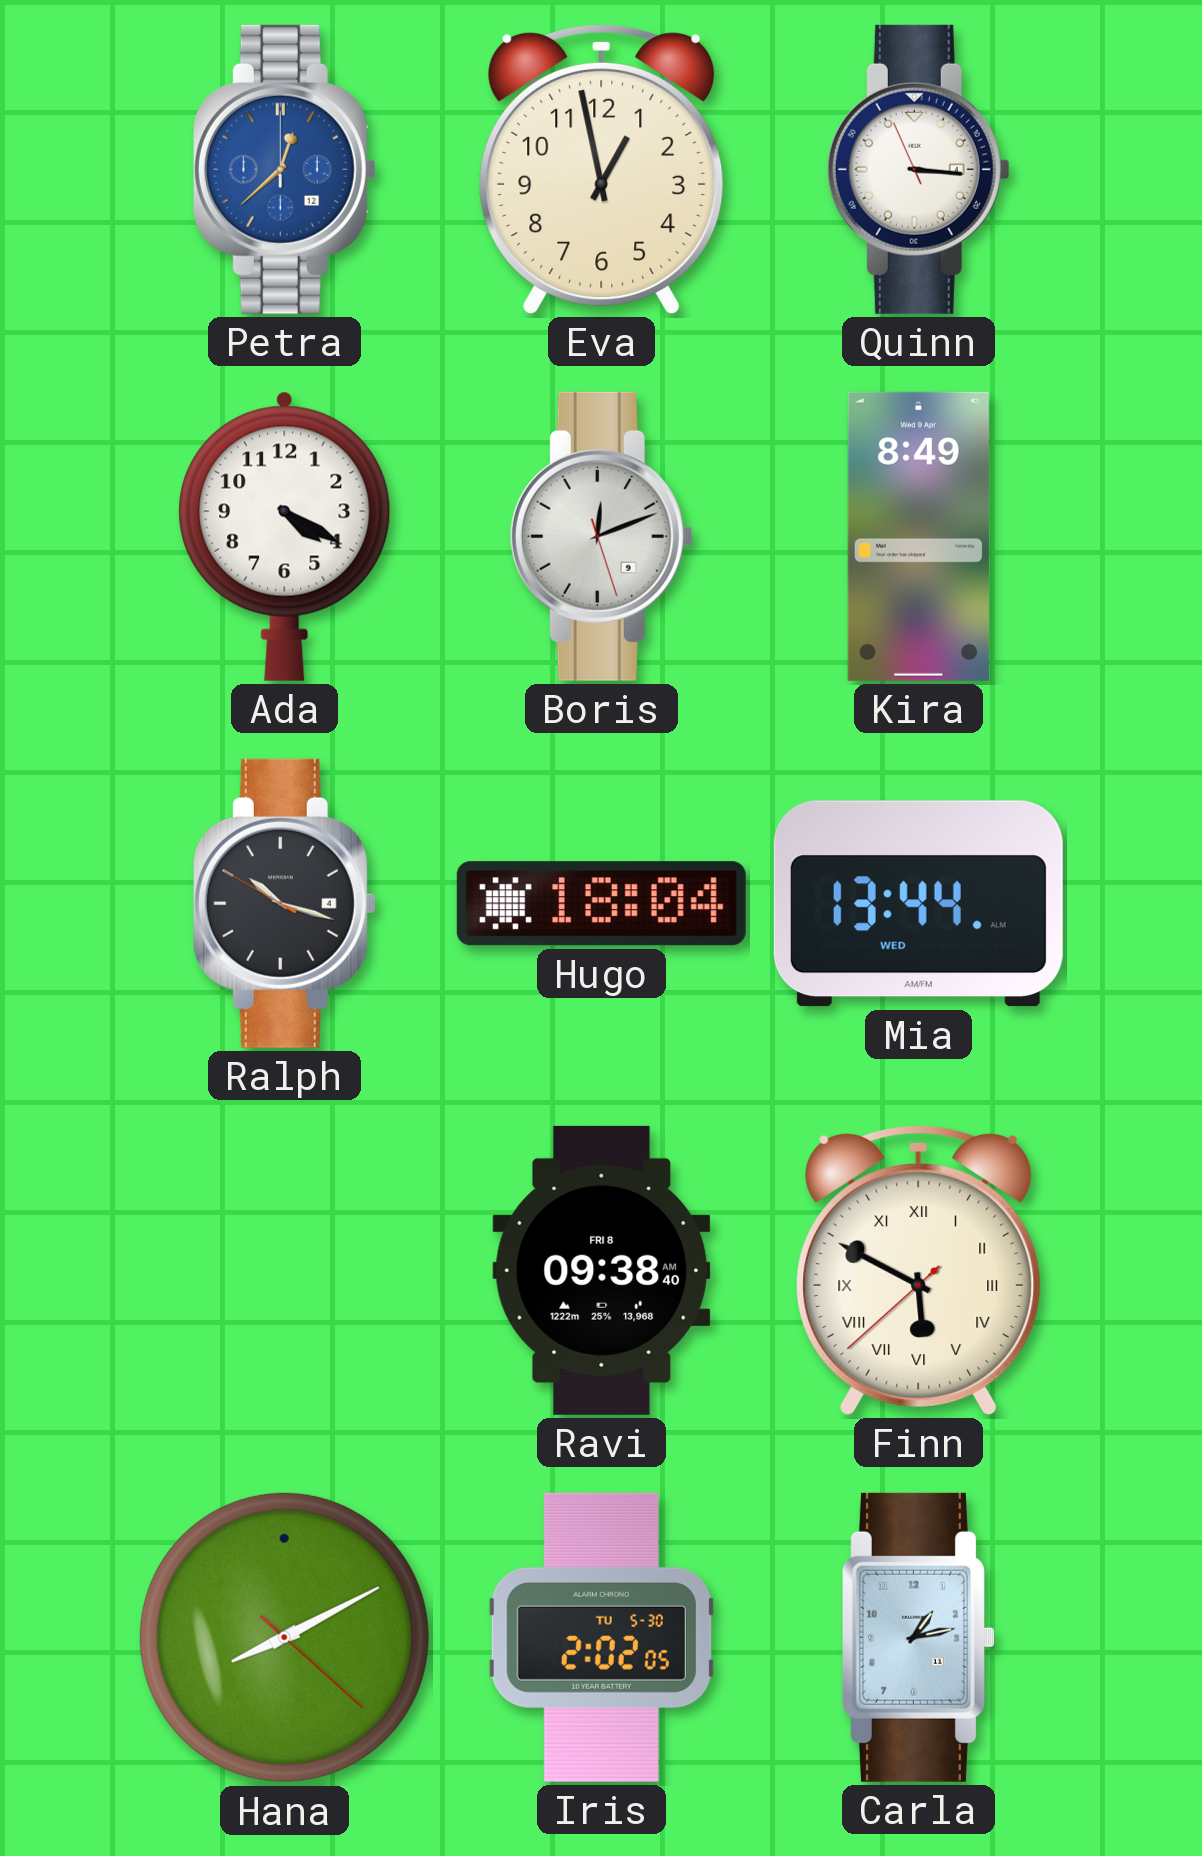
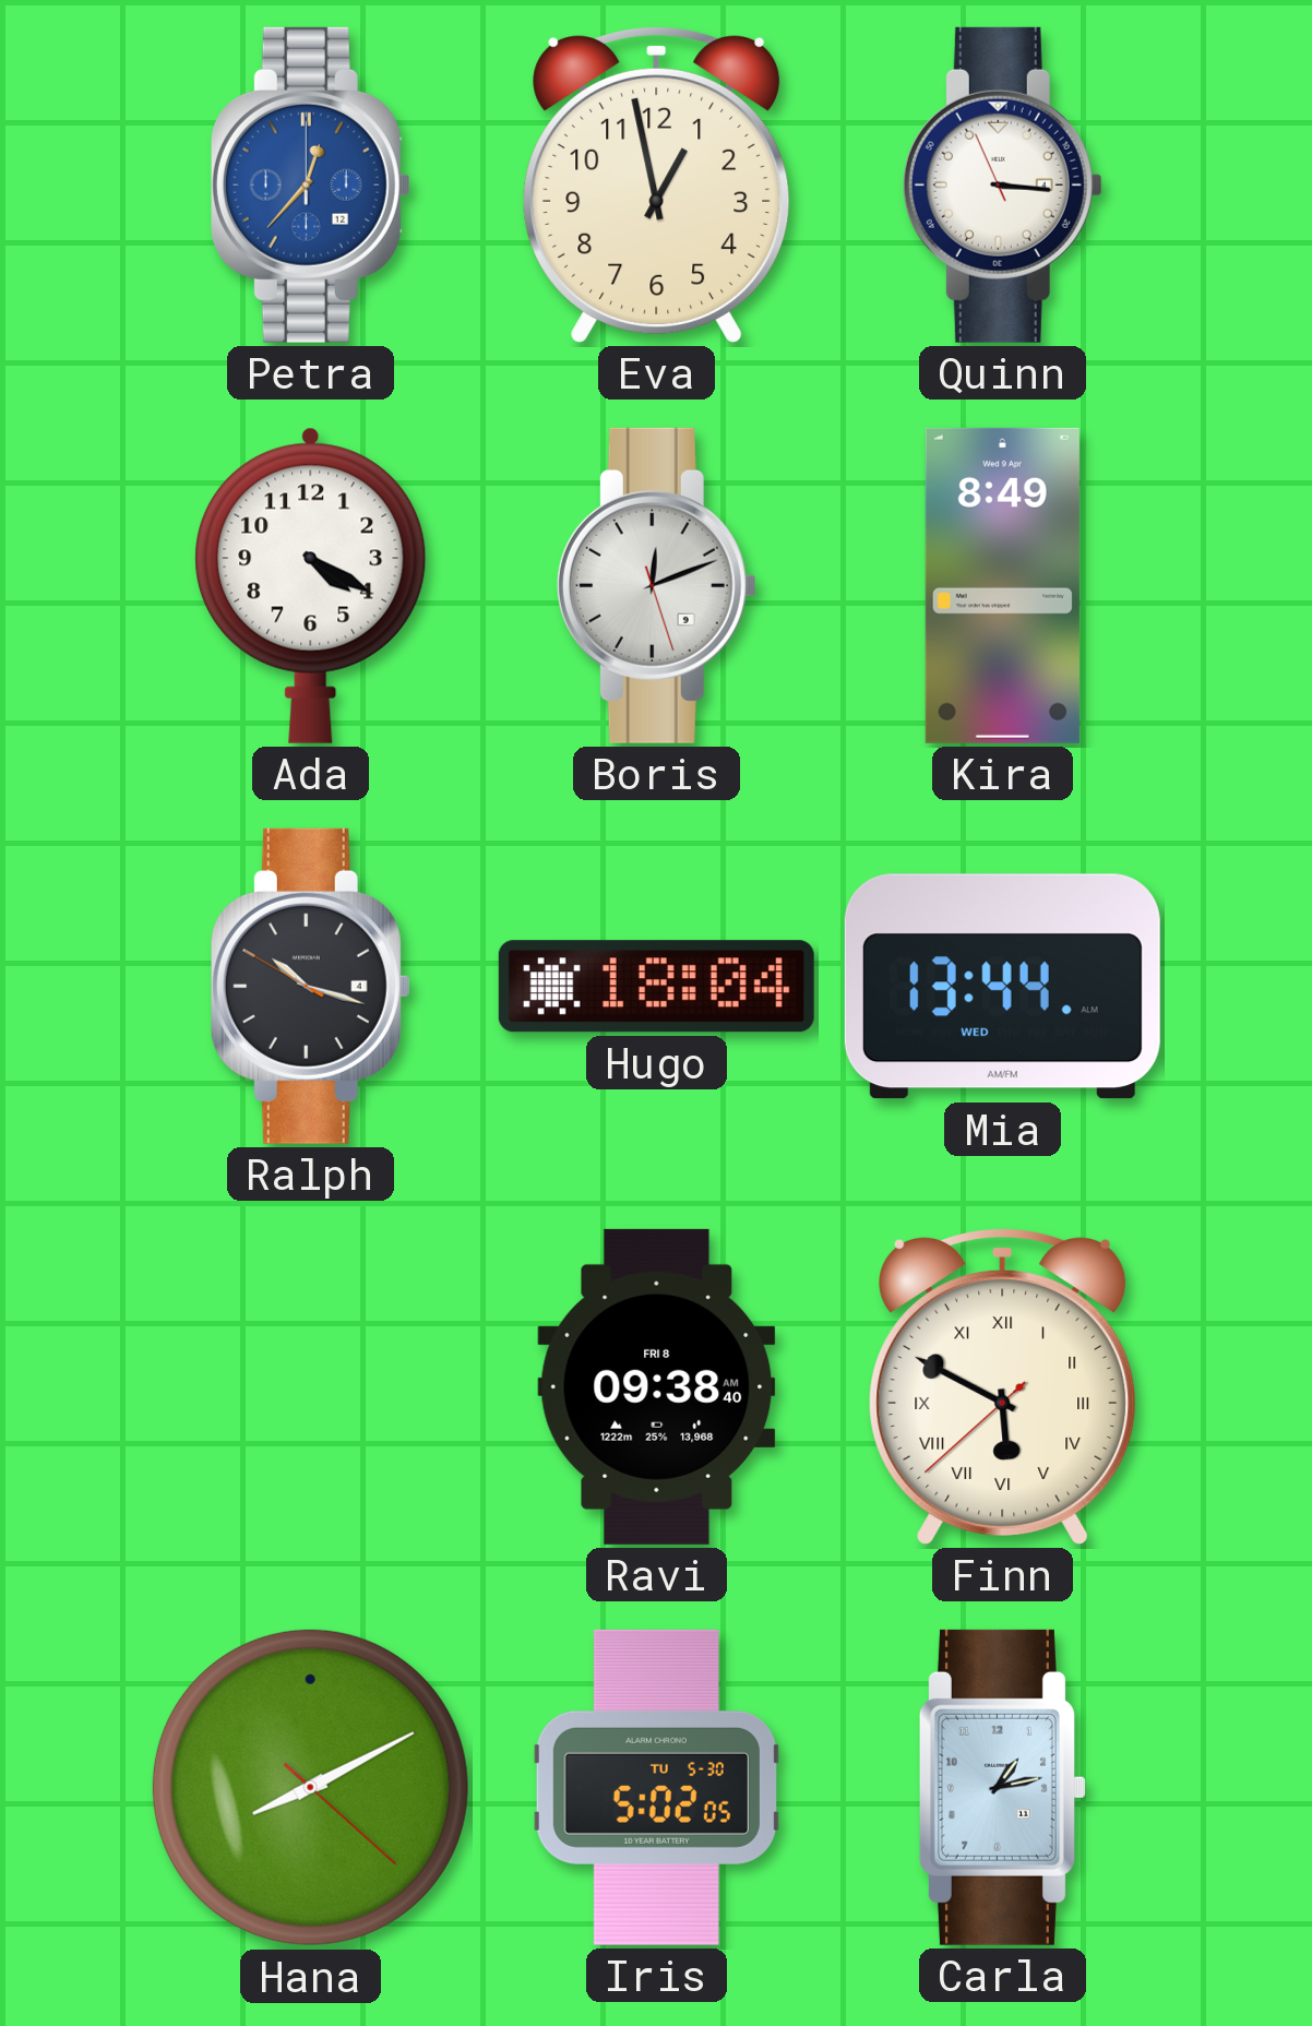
Petra: 12:38 -> 12:37
Iris: 2:02 -> 5:02
